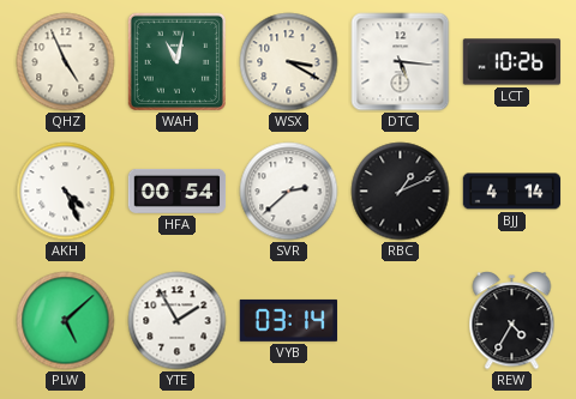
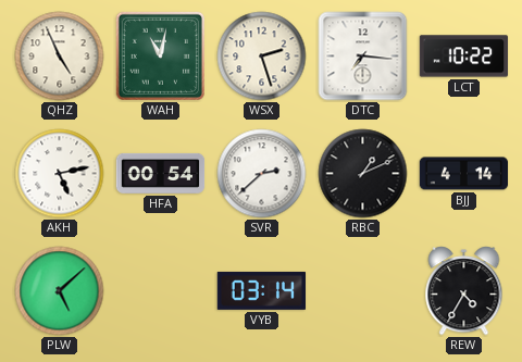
WSX: 3:20 -> 2:27
DTC: 5:16 -> 7:16
LCT: 10:26 -> 10:22
AKH: 4:26 -> 5:13
YTE: 1:55 -> none
